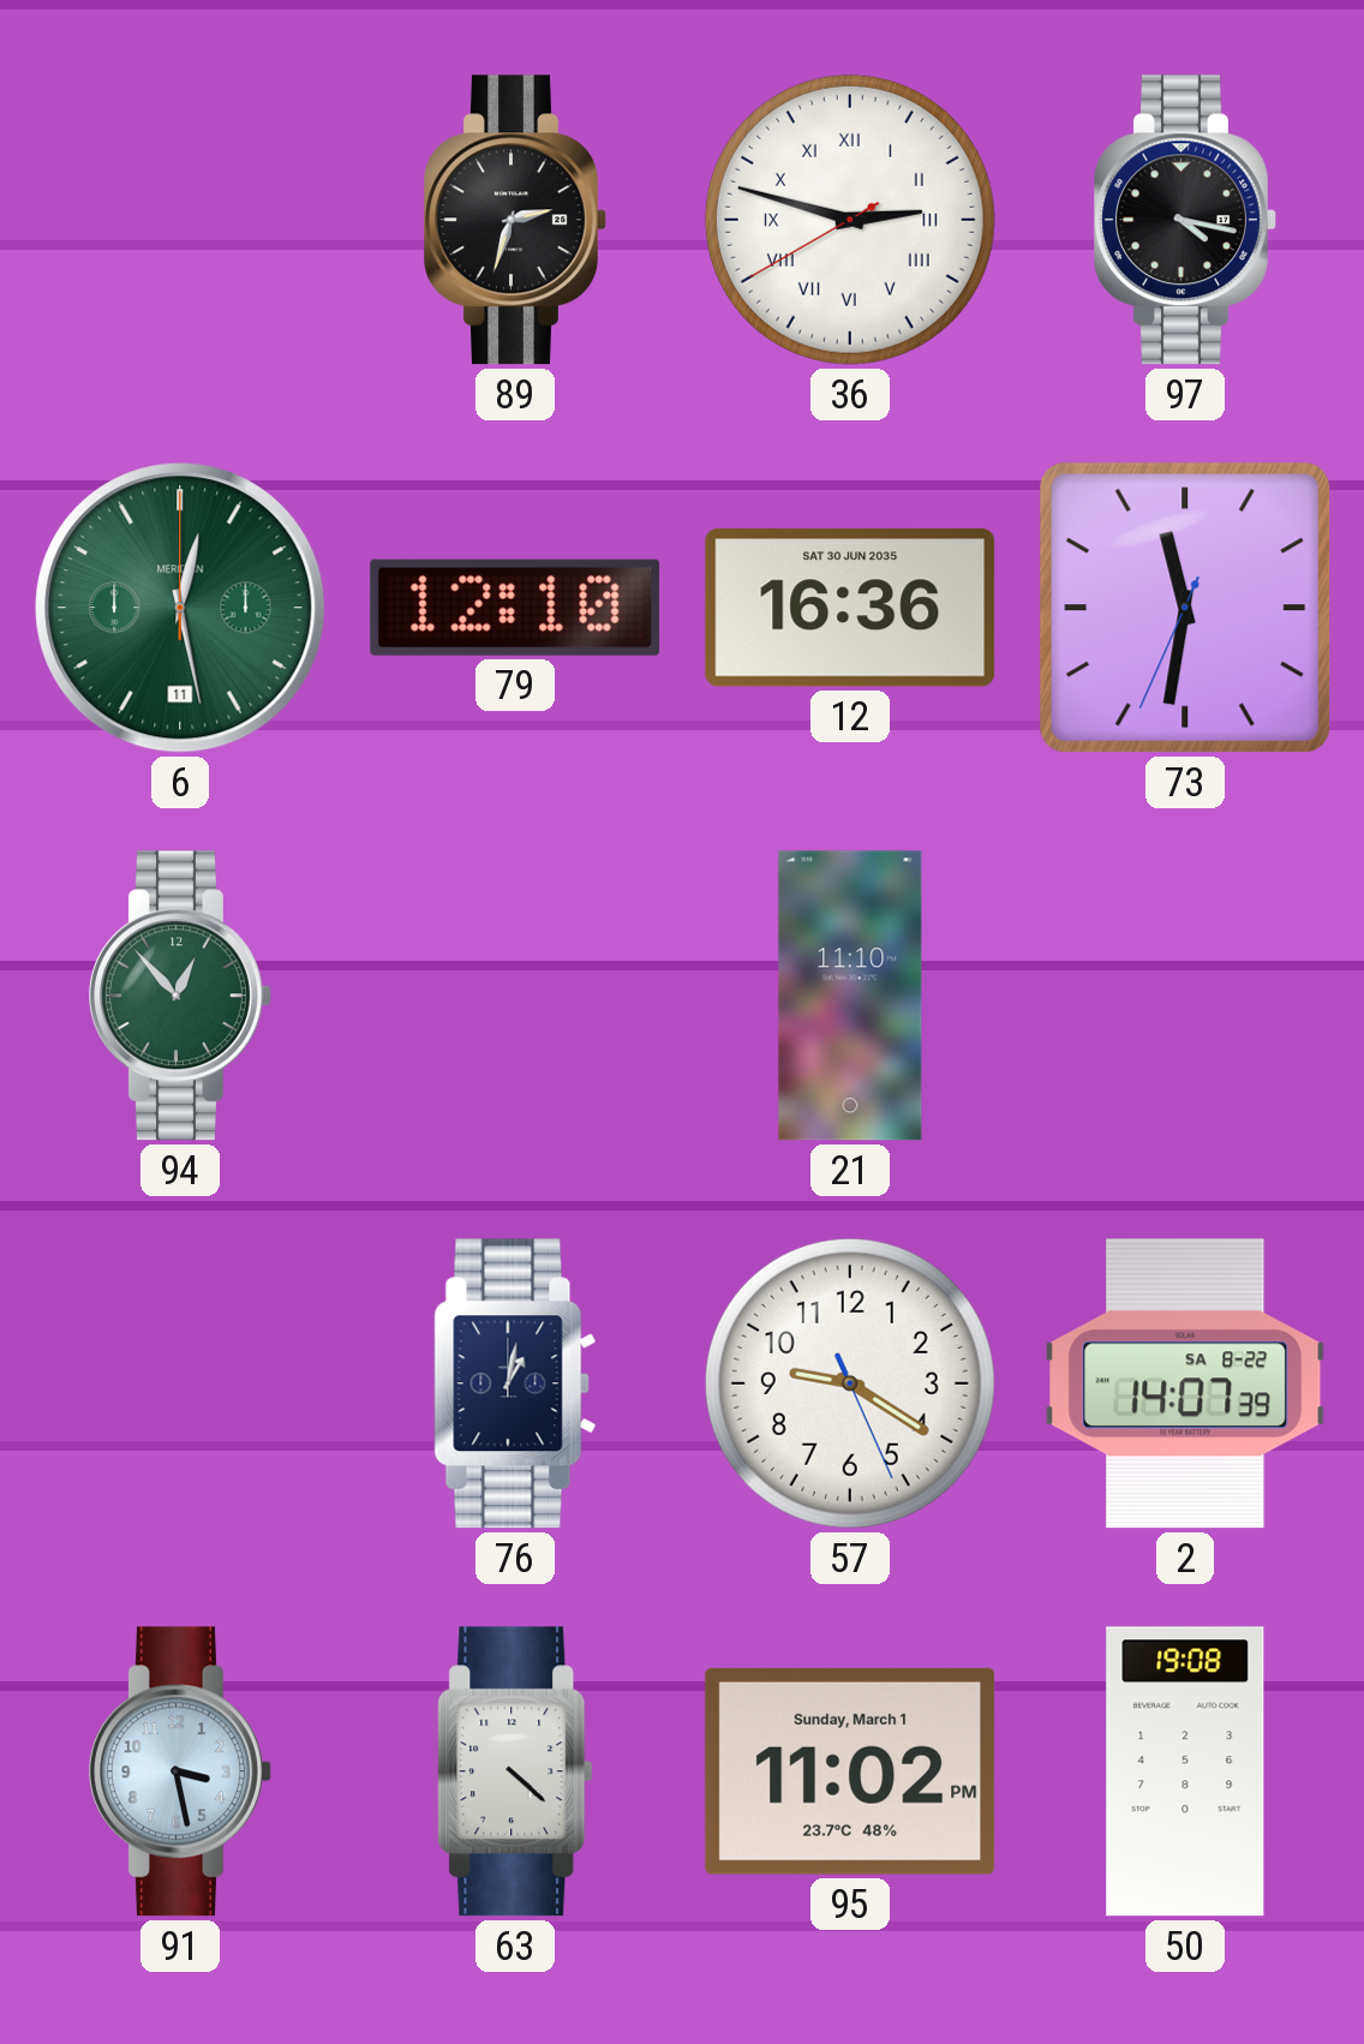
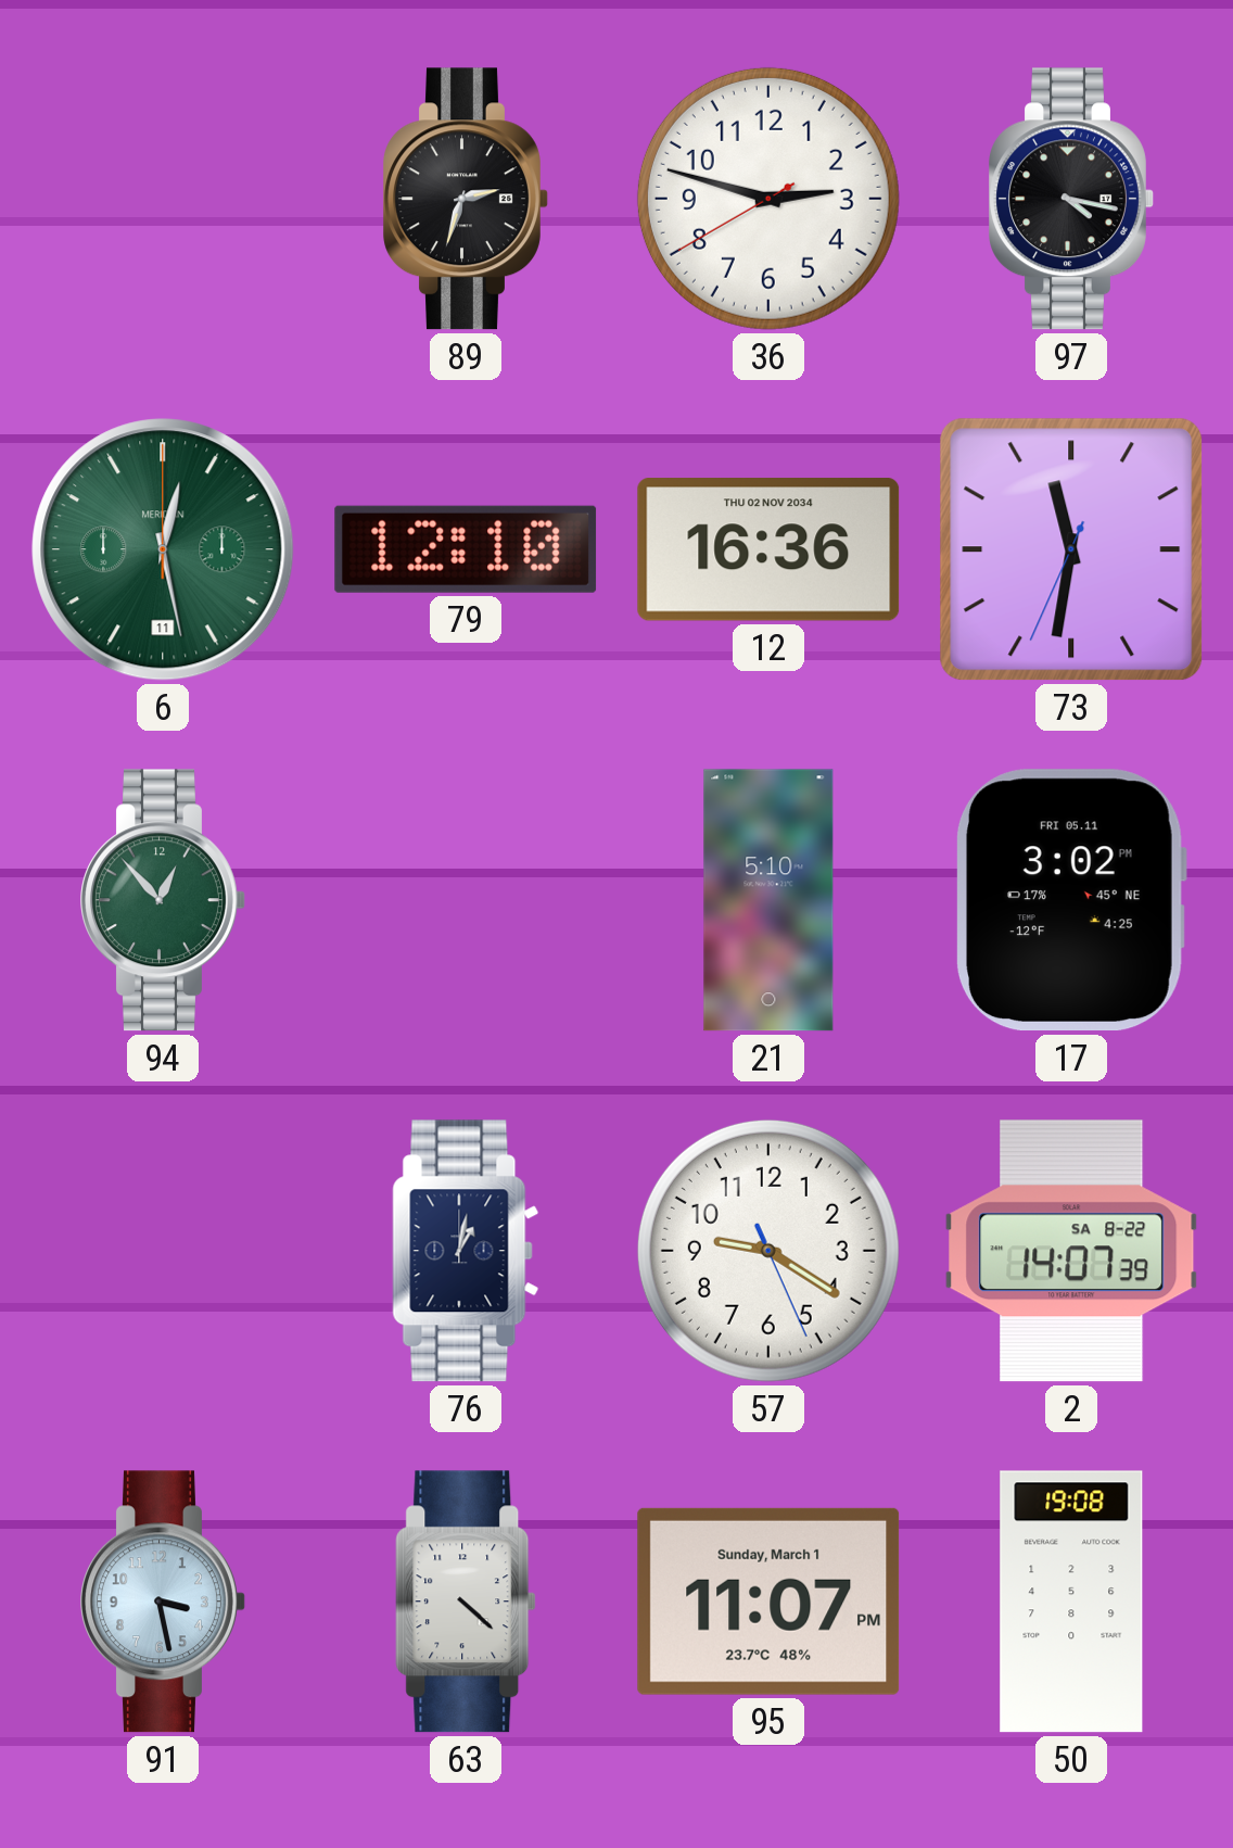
36 numerals: Roman -> Arabic
12 date: SAT 30 JUN 2035 -> THU 02 NOV 2034
21: 11:10 -> 5:10
17: none -> 3:02
95: 11:02 -> 11:07
